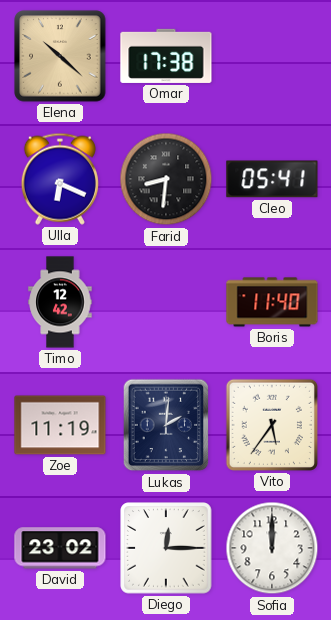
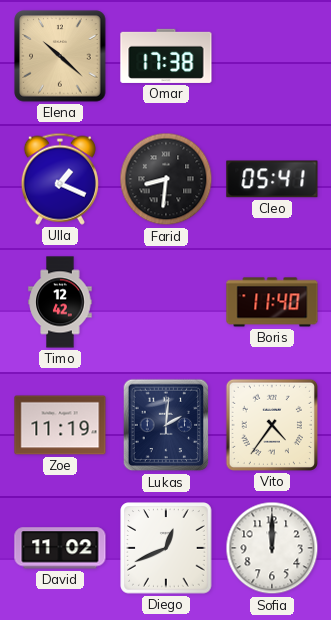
Ulla: 6:19 -> 1:19
Vito: 5:36 -> 4:36
David: 23:02 -> 11:02
Diego: 12:15 -> 12:41
